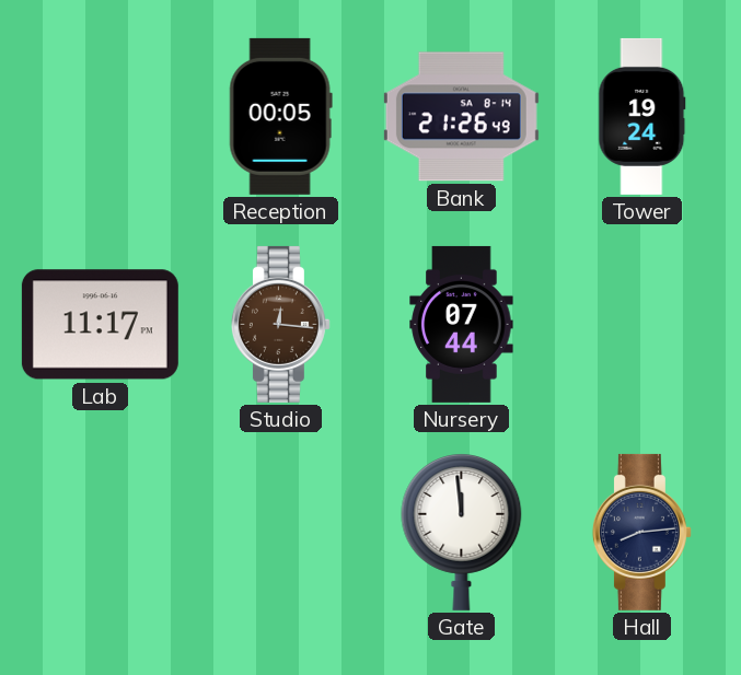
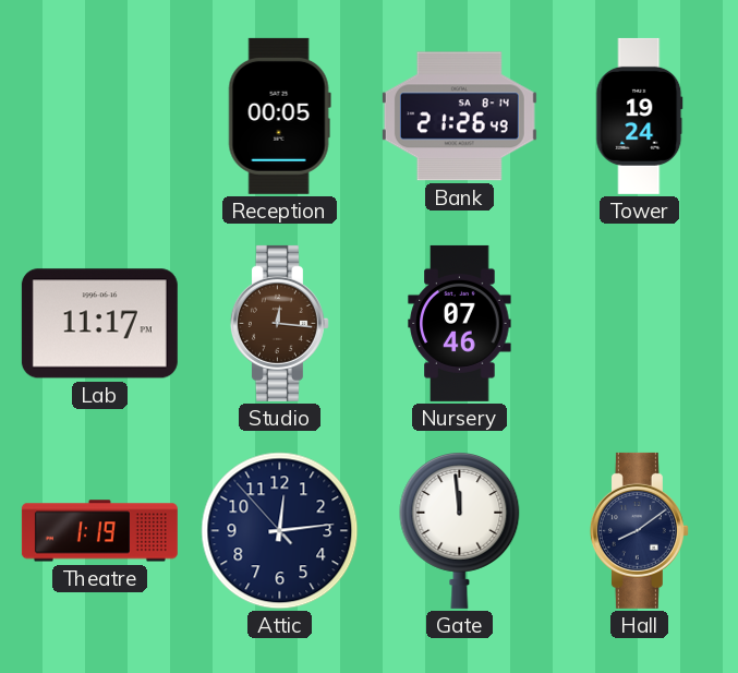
Nursery: 07:44 -> 07:46
Theatre: none -> 1:19
Attic: none -> 12:13
Hall: 8:14 -> 8:09
